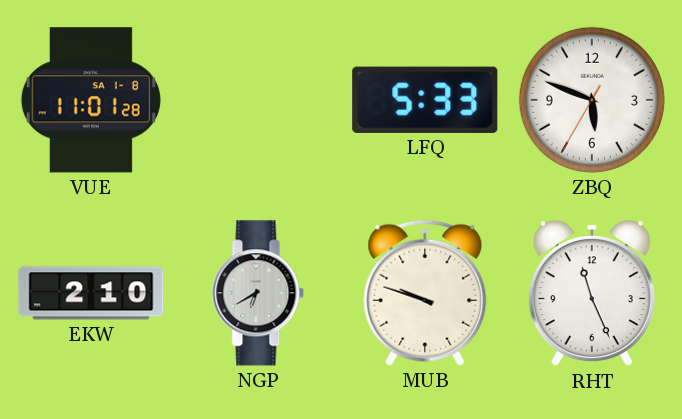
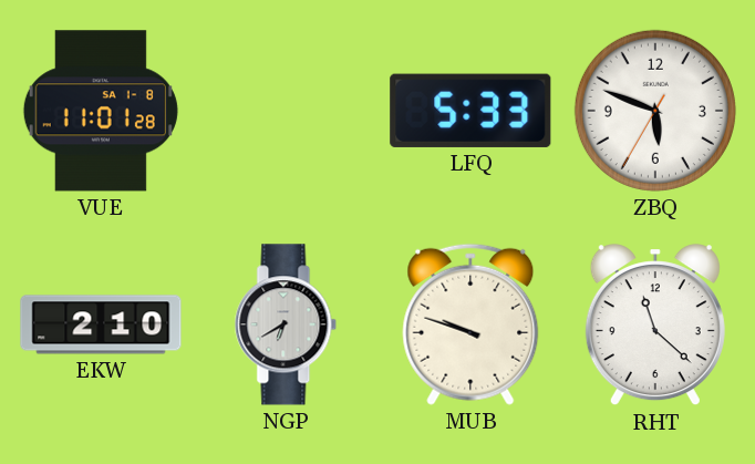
RHT: 11:26 -> 11:22
